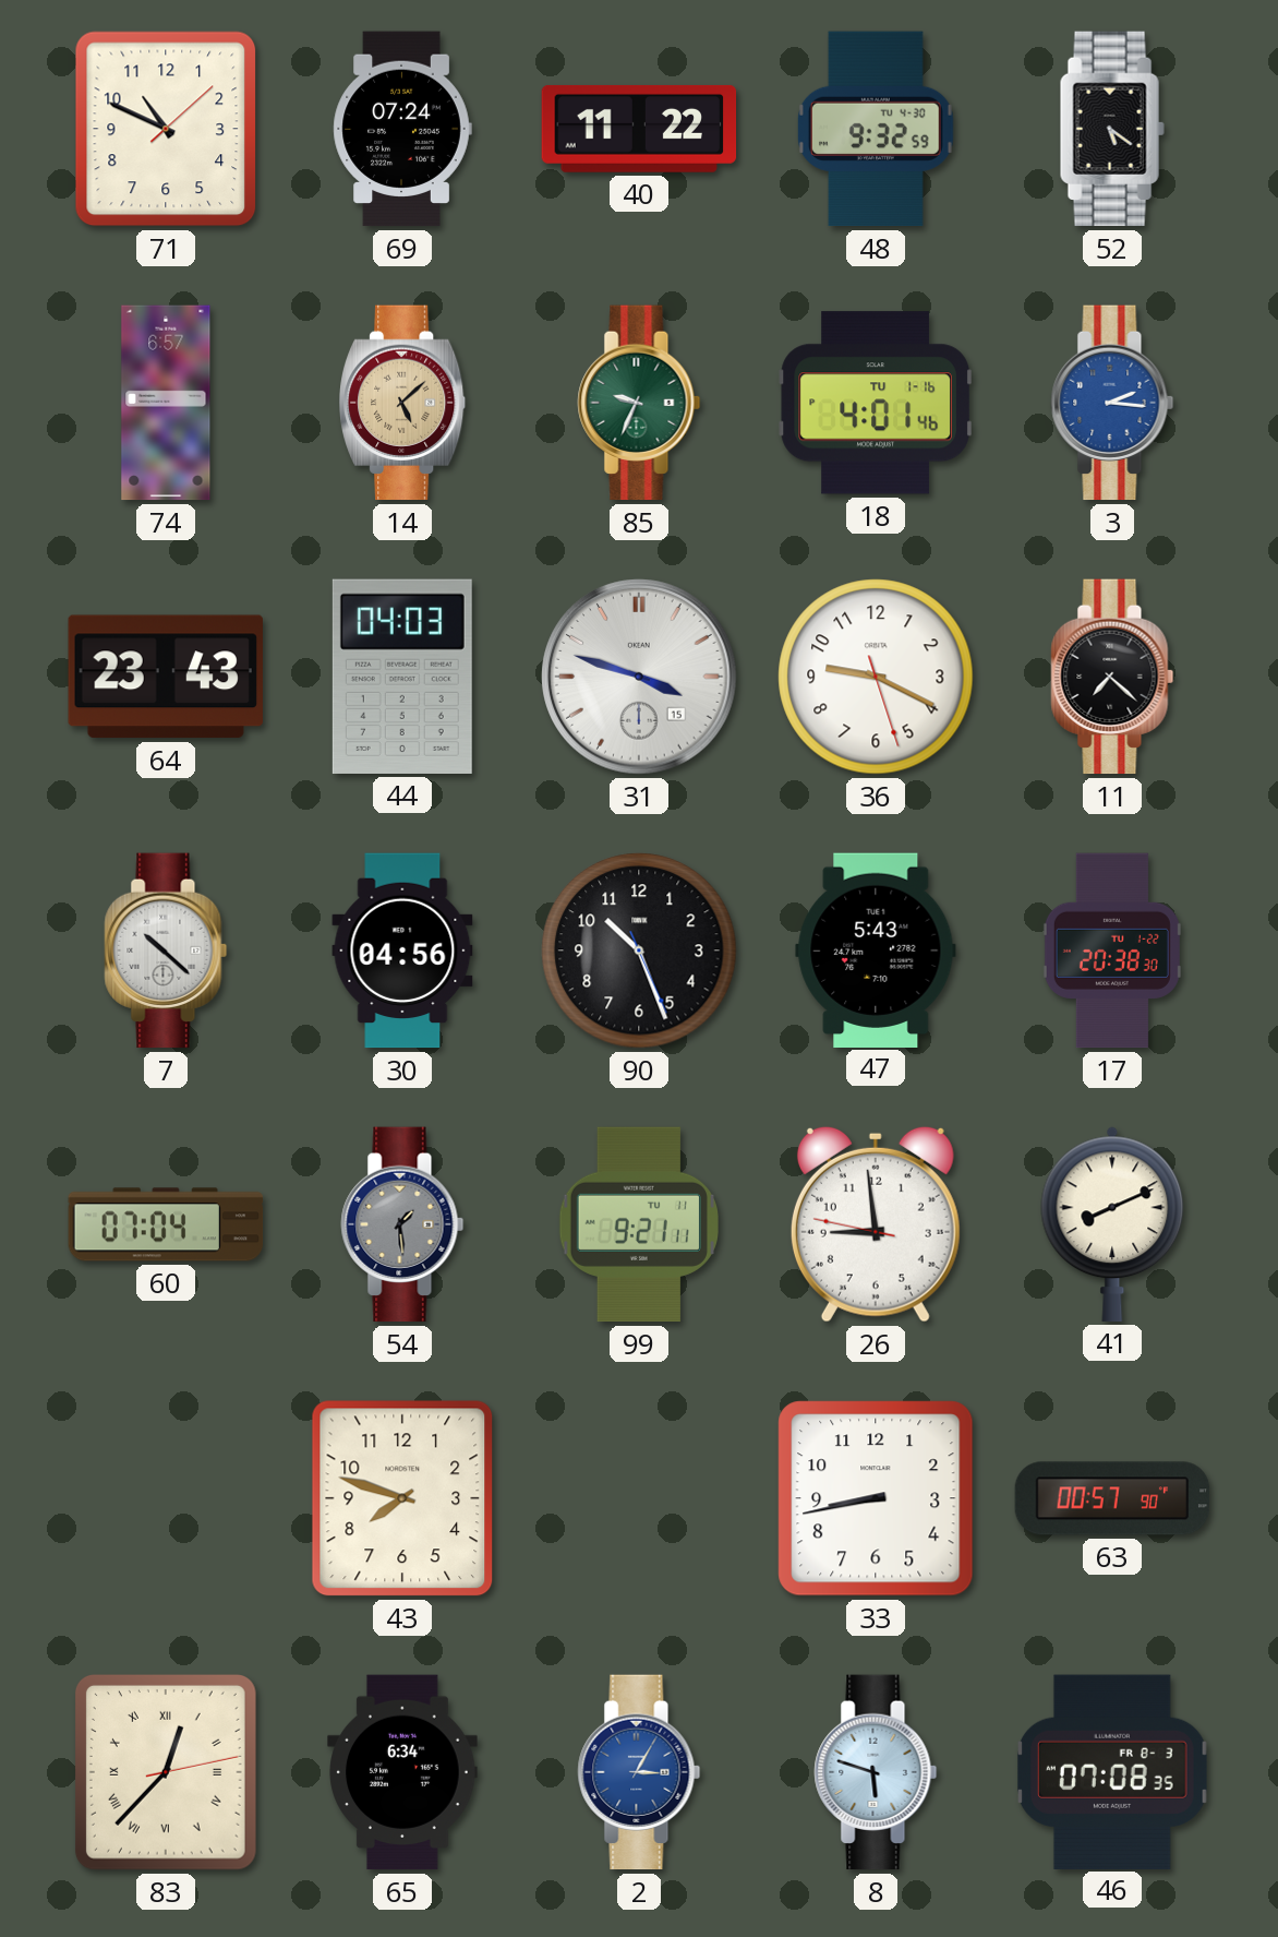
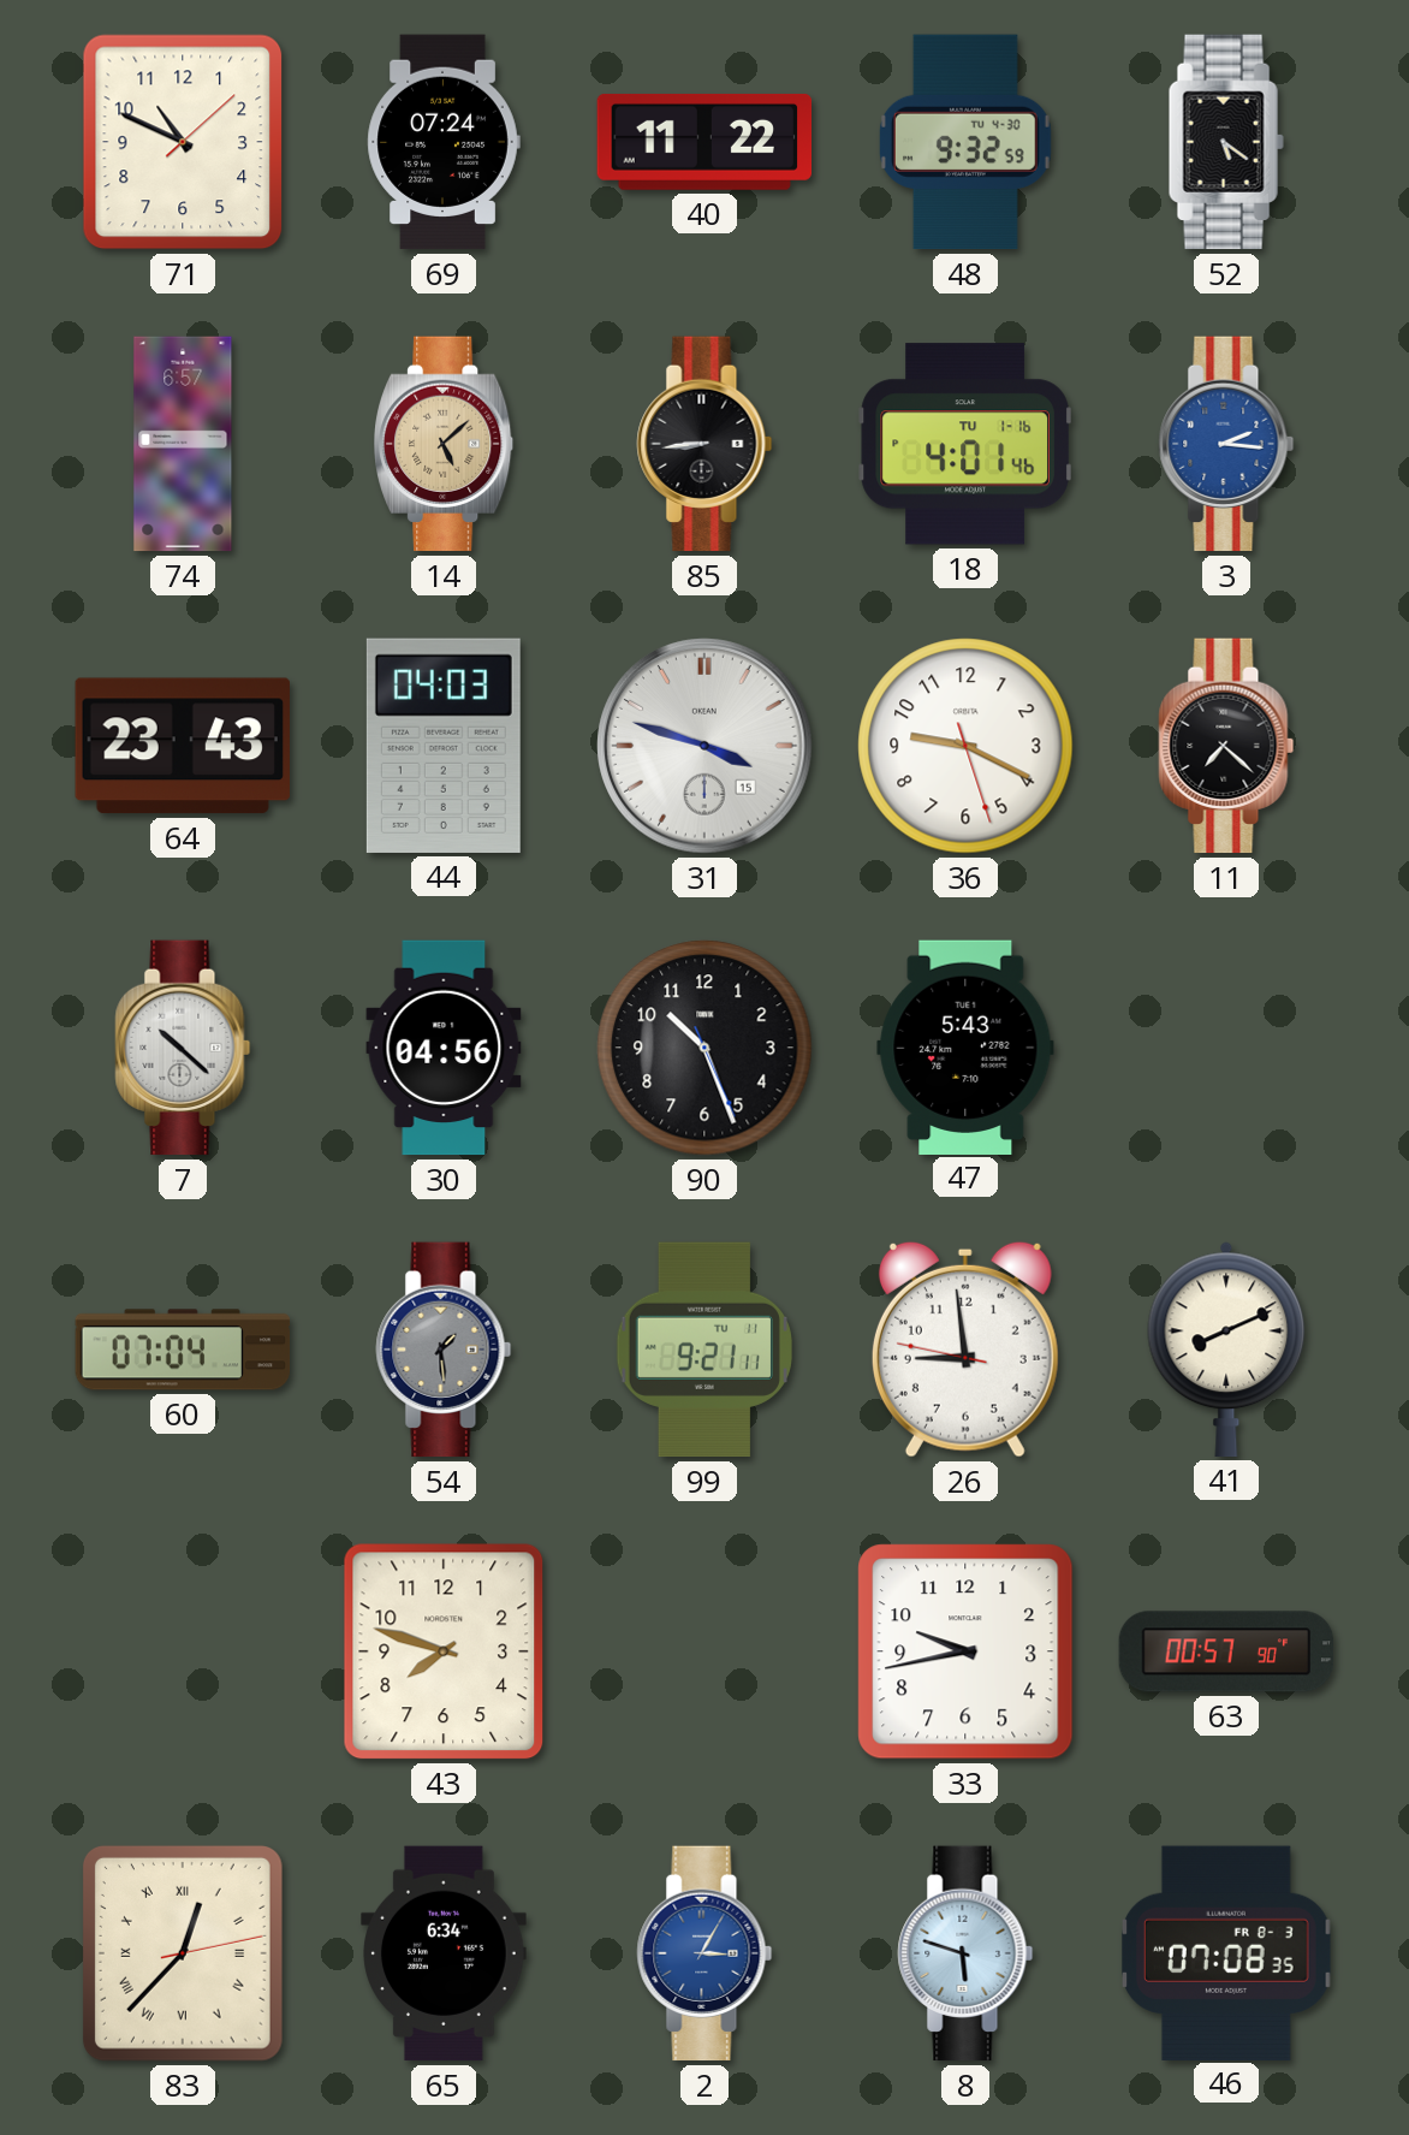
85: 9:34 -> 8:44
85 dial: green -> black
17: 20:38 -> none
33: 8:43 -> 9:43
